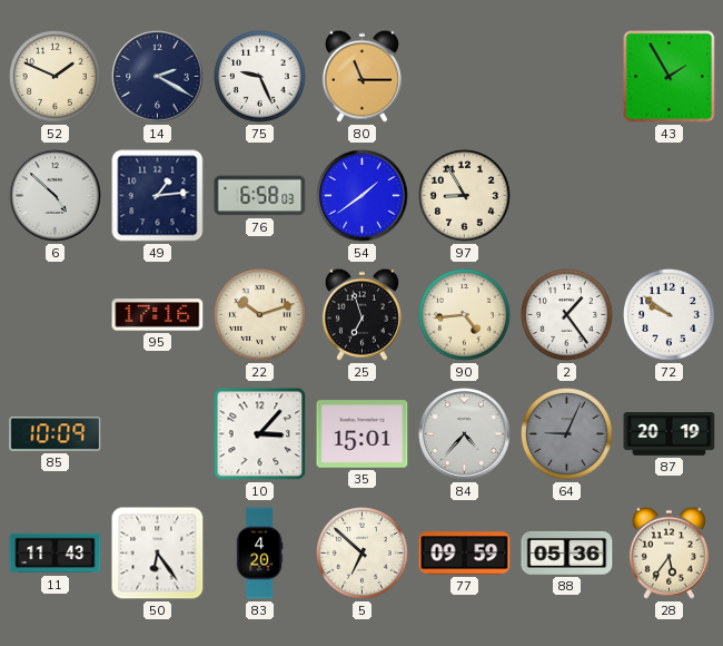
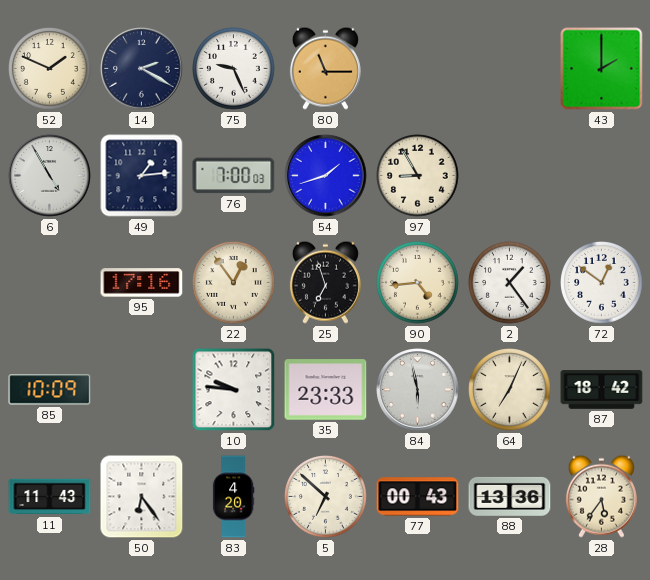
43: 1:55 -> 2:00
6: 4:52 -> 4:55
76: 6:58 -> 7:00
54: 1:39 -> 1:42
22: 10:12 -> 12:54
72: 9:51 -> 12:51
10: 3:07 -> 9:46
35: 15:01 -> 23:33
84: 4:37 -> 5:58
64: 9:04 -> 7:04
64 dial: grey -> cream
87: 20:19 -> 18:42
77: 09:59 -> 00:43
88: 05:36 -> 13:36
